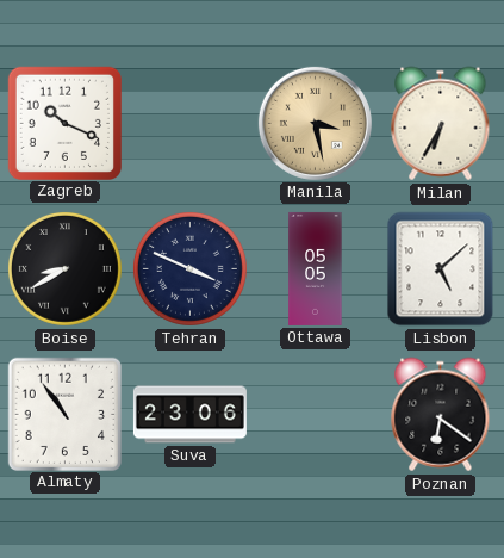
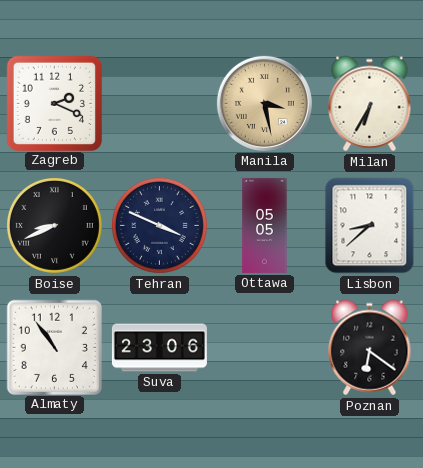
Zagreb: 10:19 -> 2:19
Boise: 8:40 -> 8:41
Lisbon: 5:08 -> 8:38
